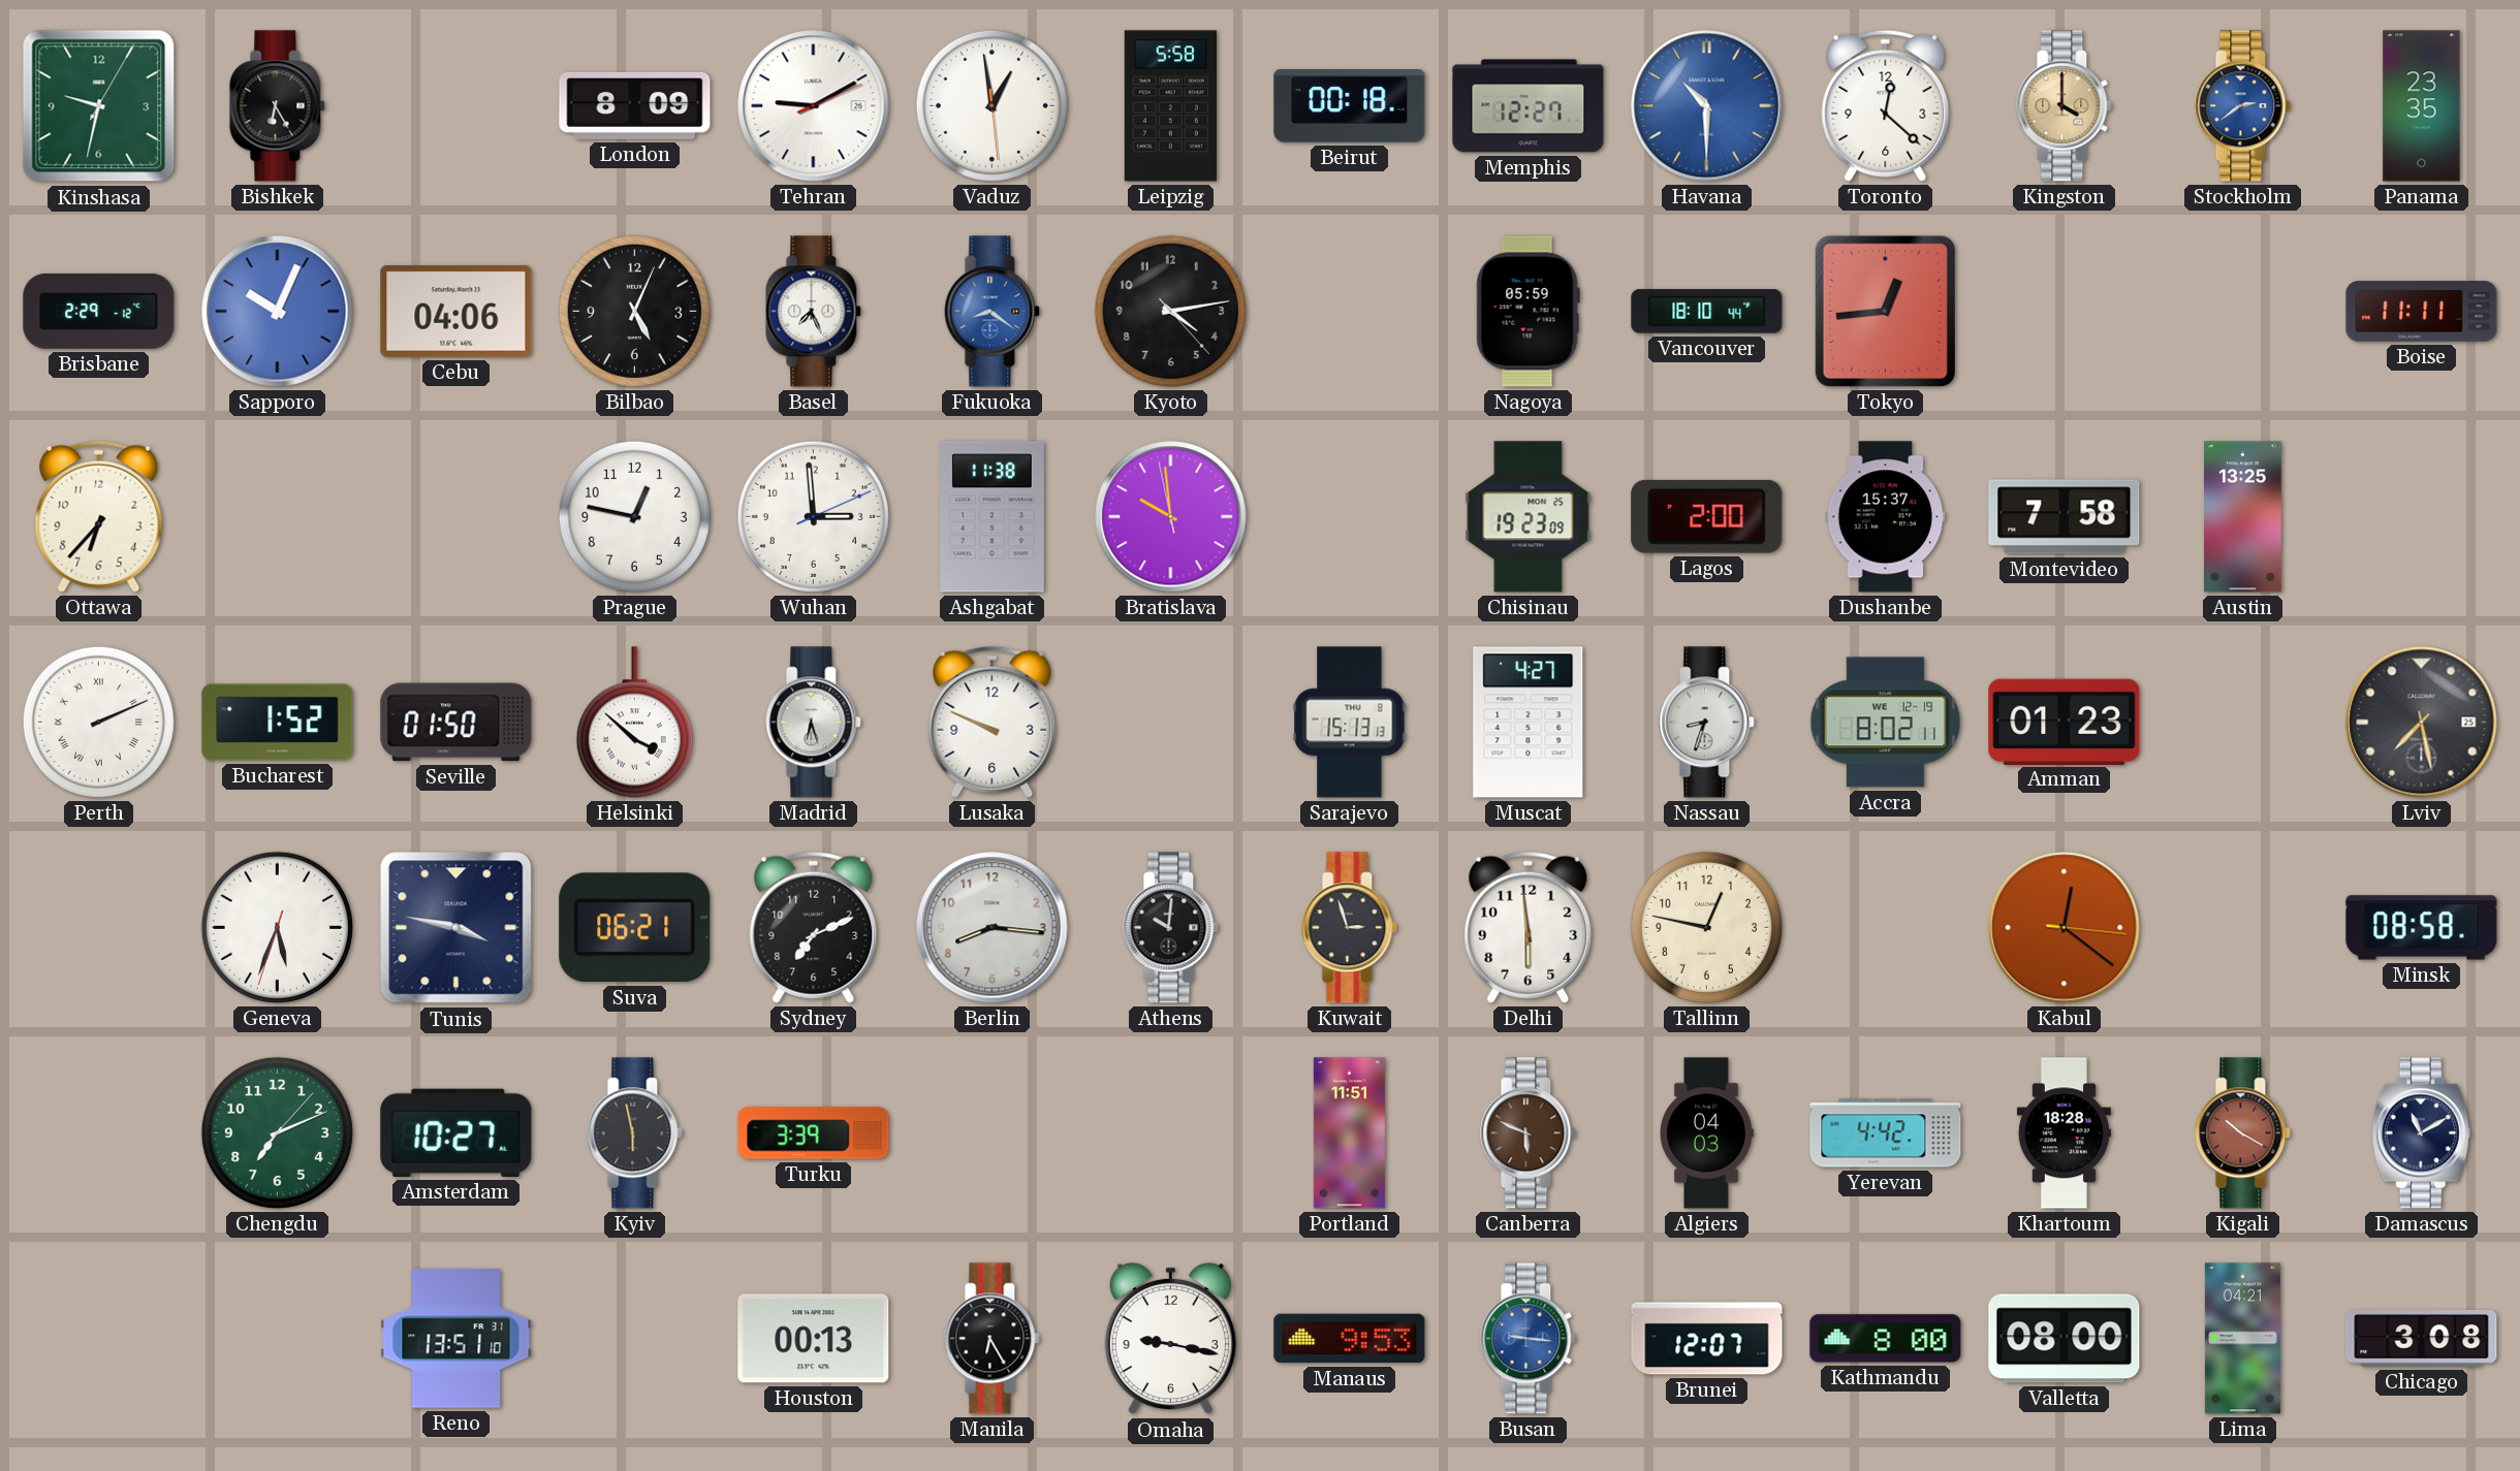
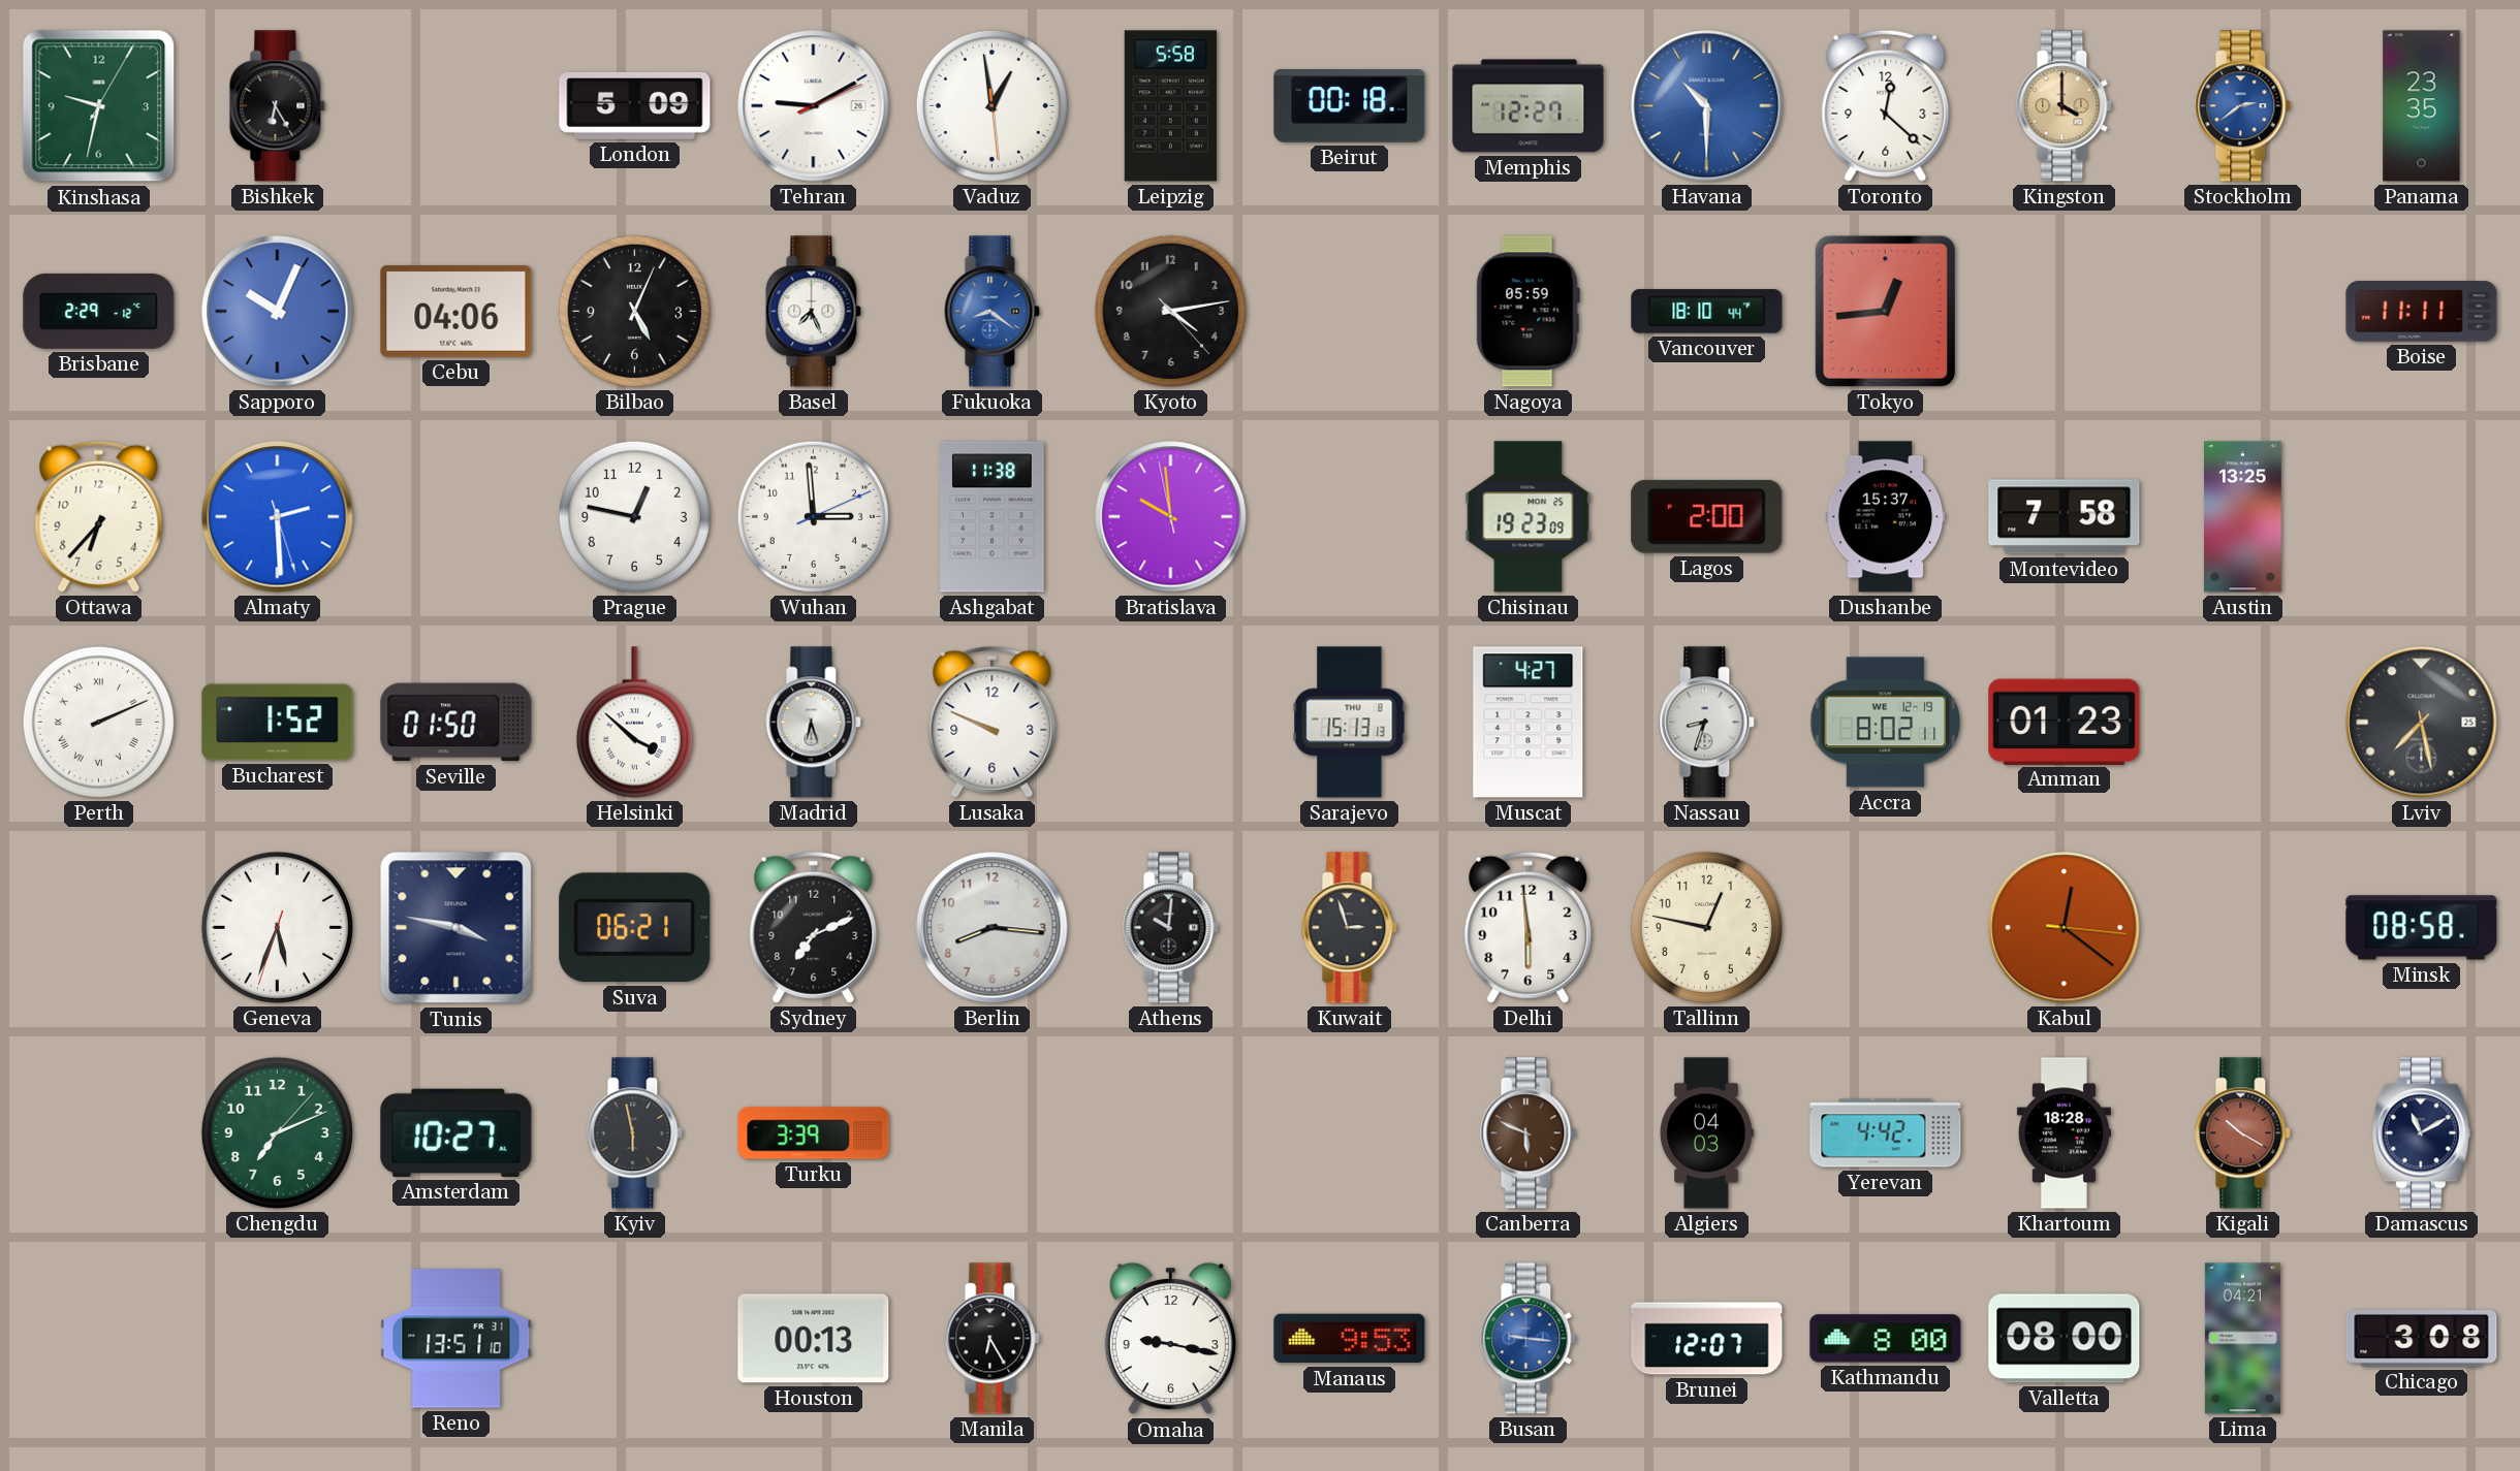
London: 8:09 -> 5:09
Almaty: none -> 2:29
Portland: 11:51 -> none
